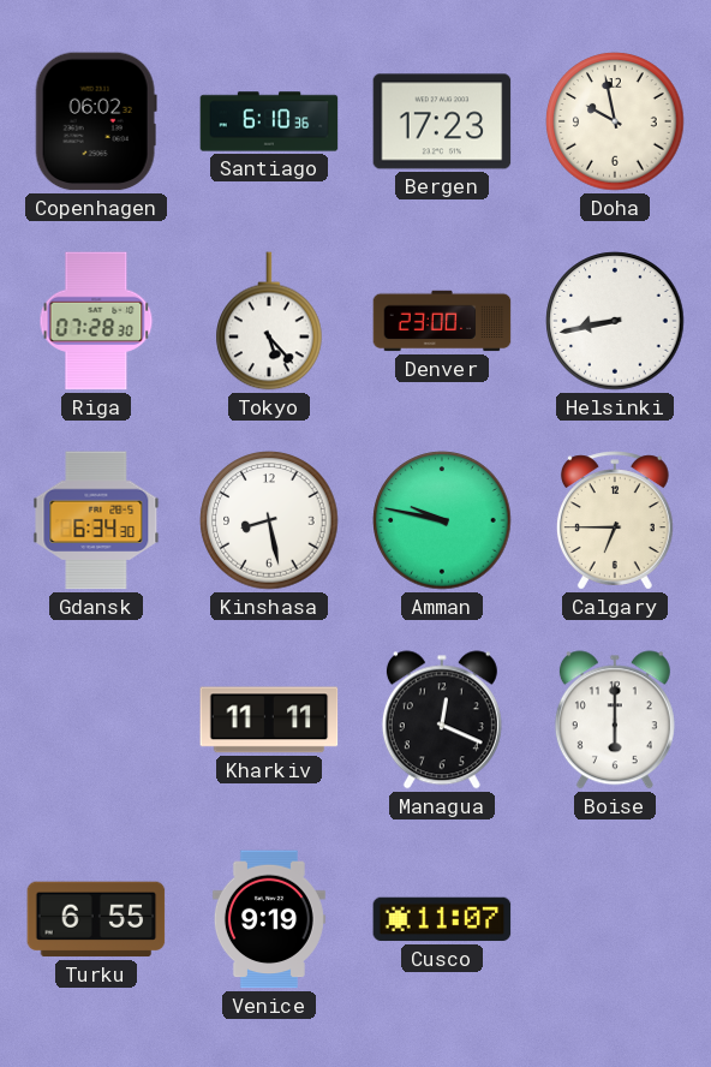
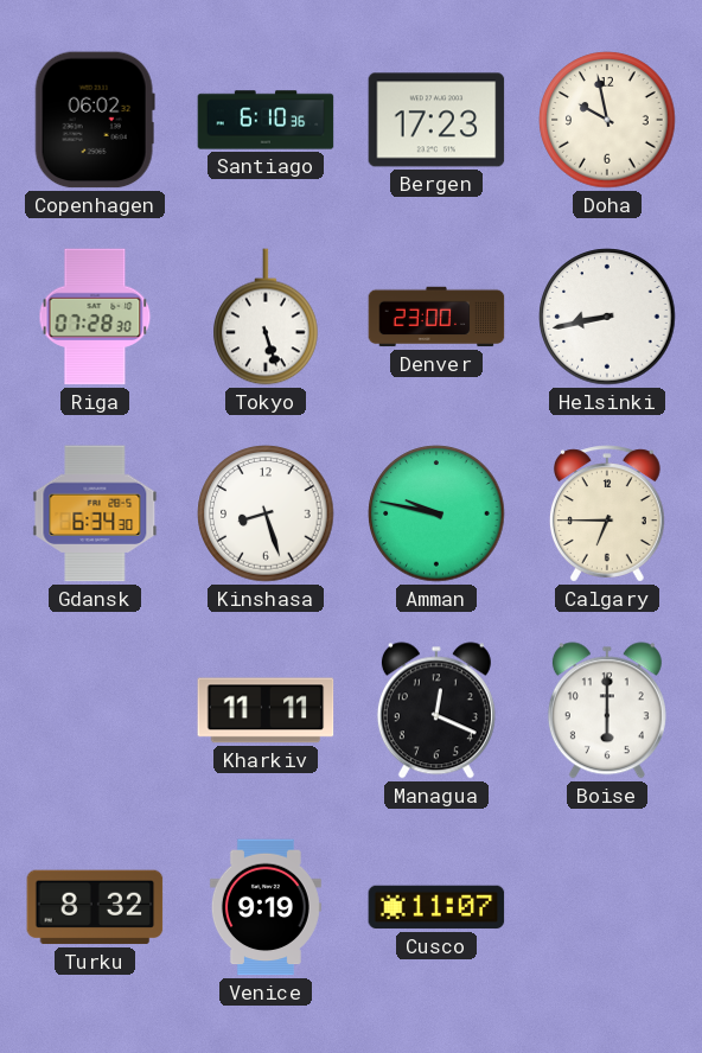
Tokyo: 5:23 -> 5:27
Kinshasa: 8:28 -> 8:27
Turku: 6:55 -> 8:32
